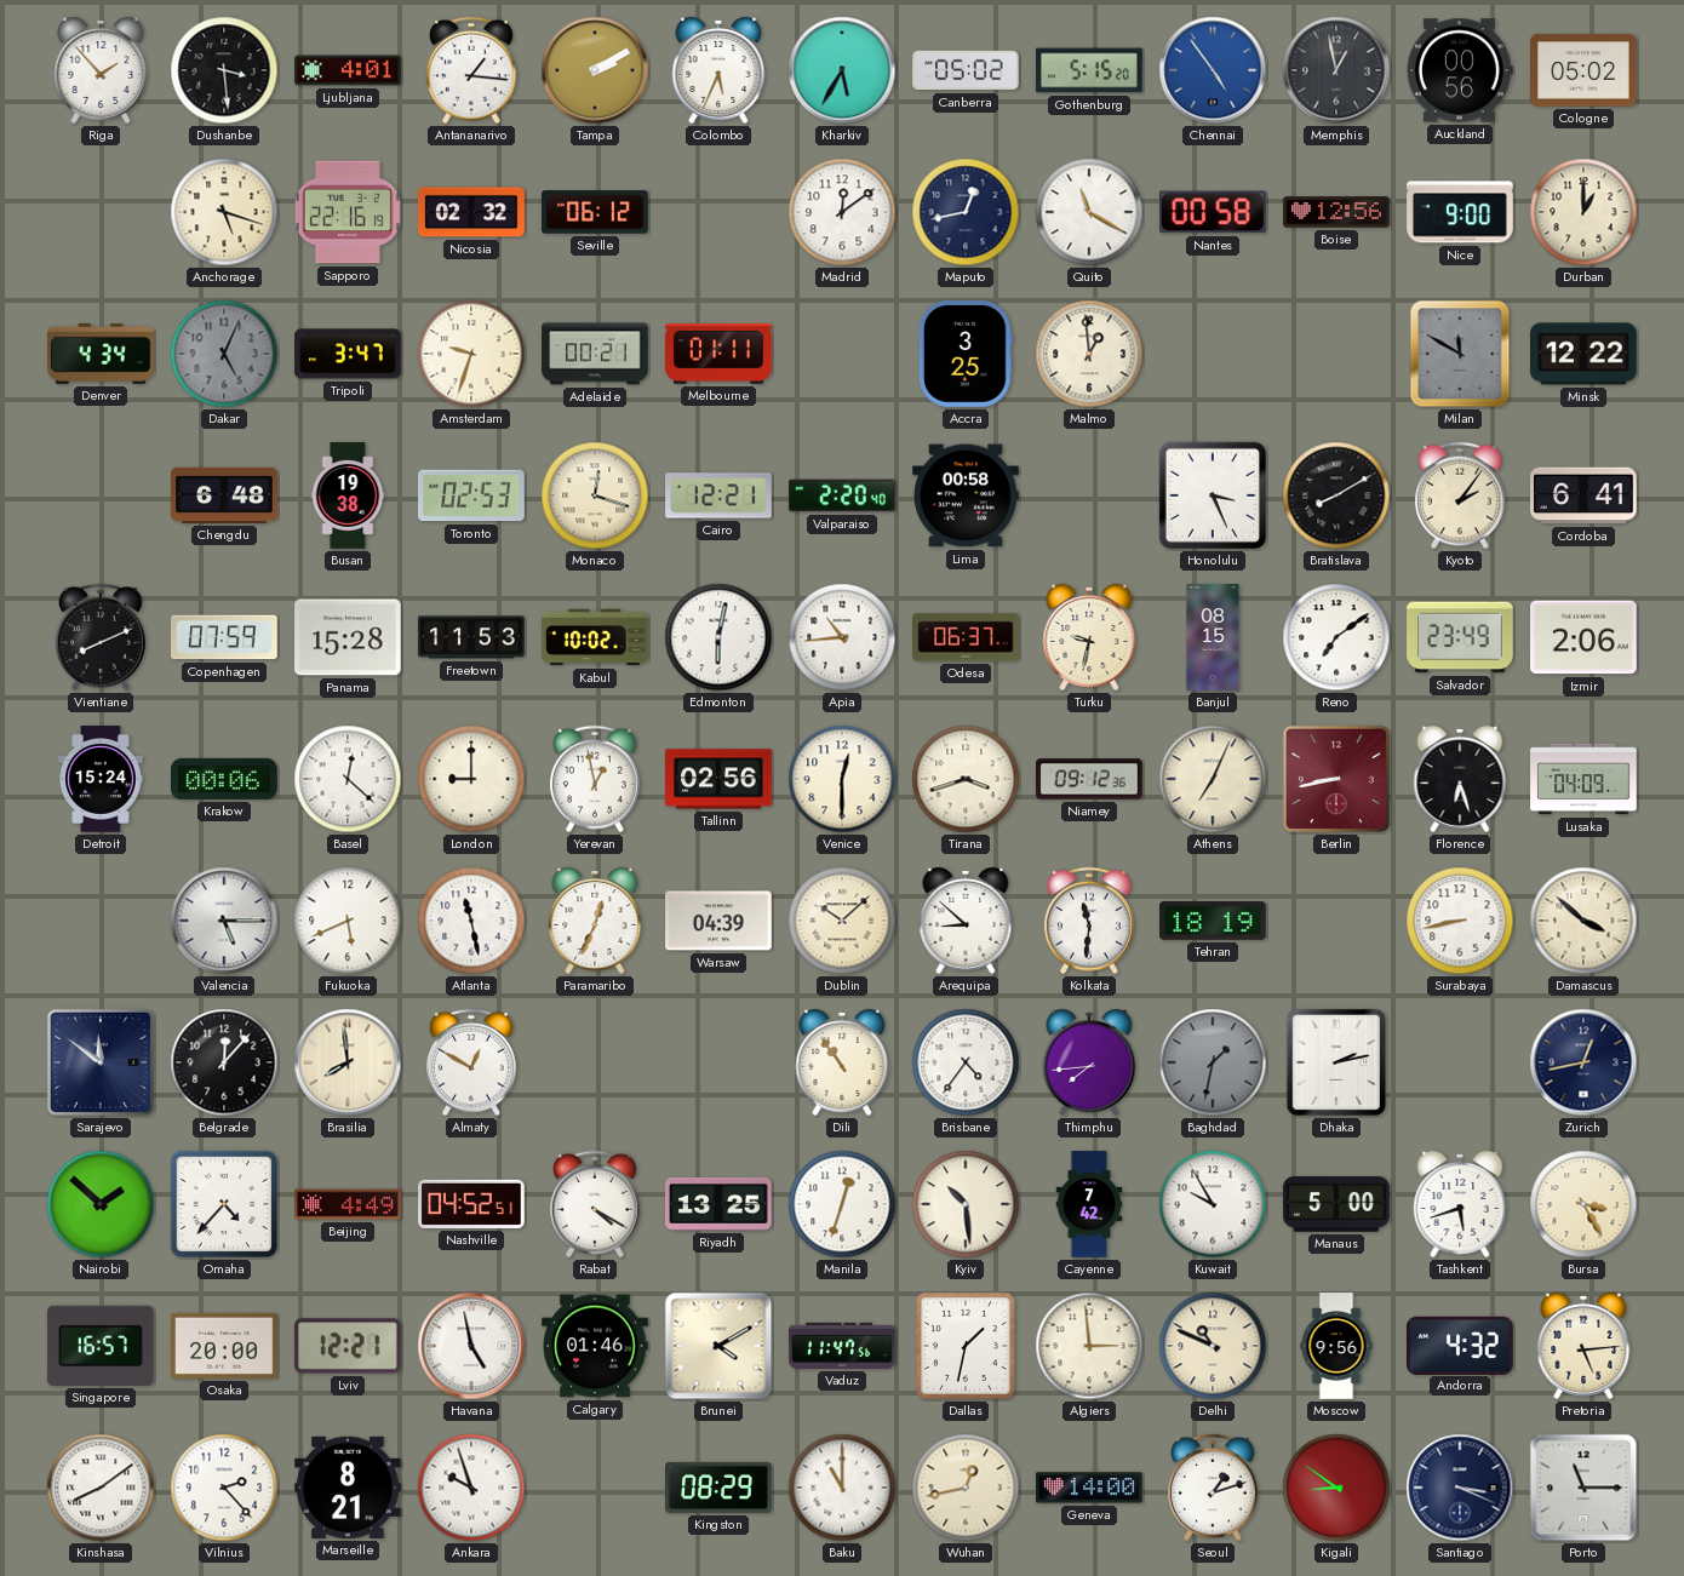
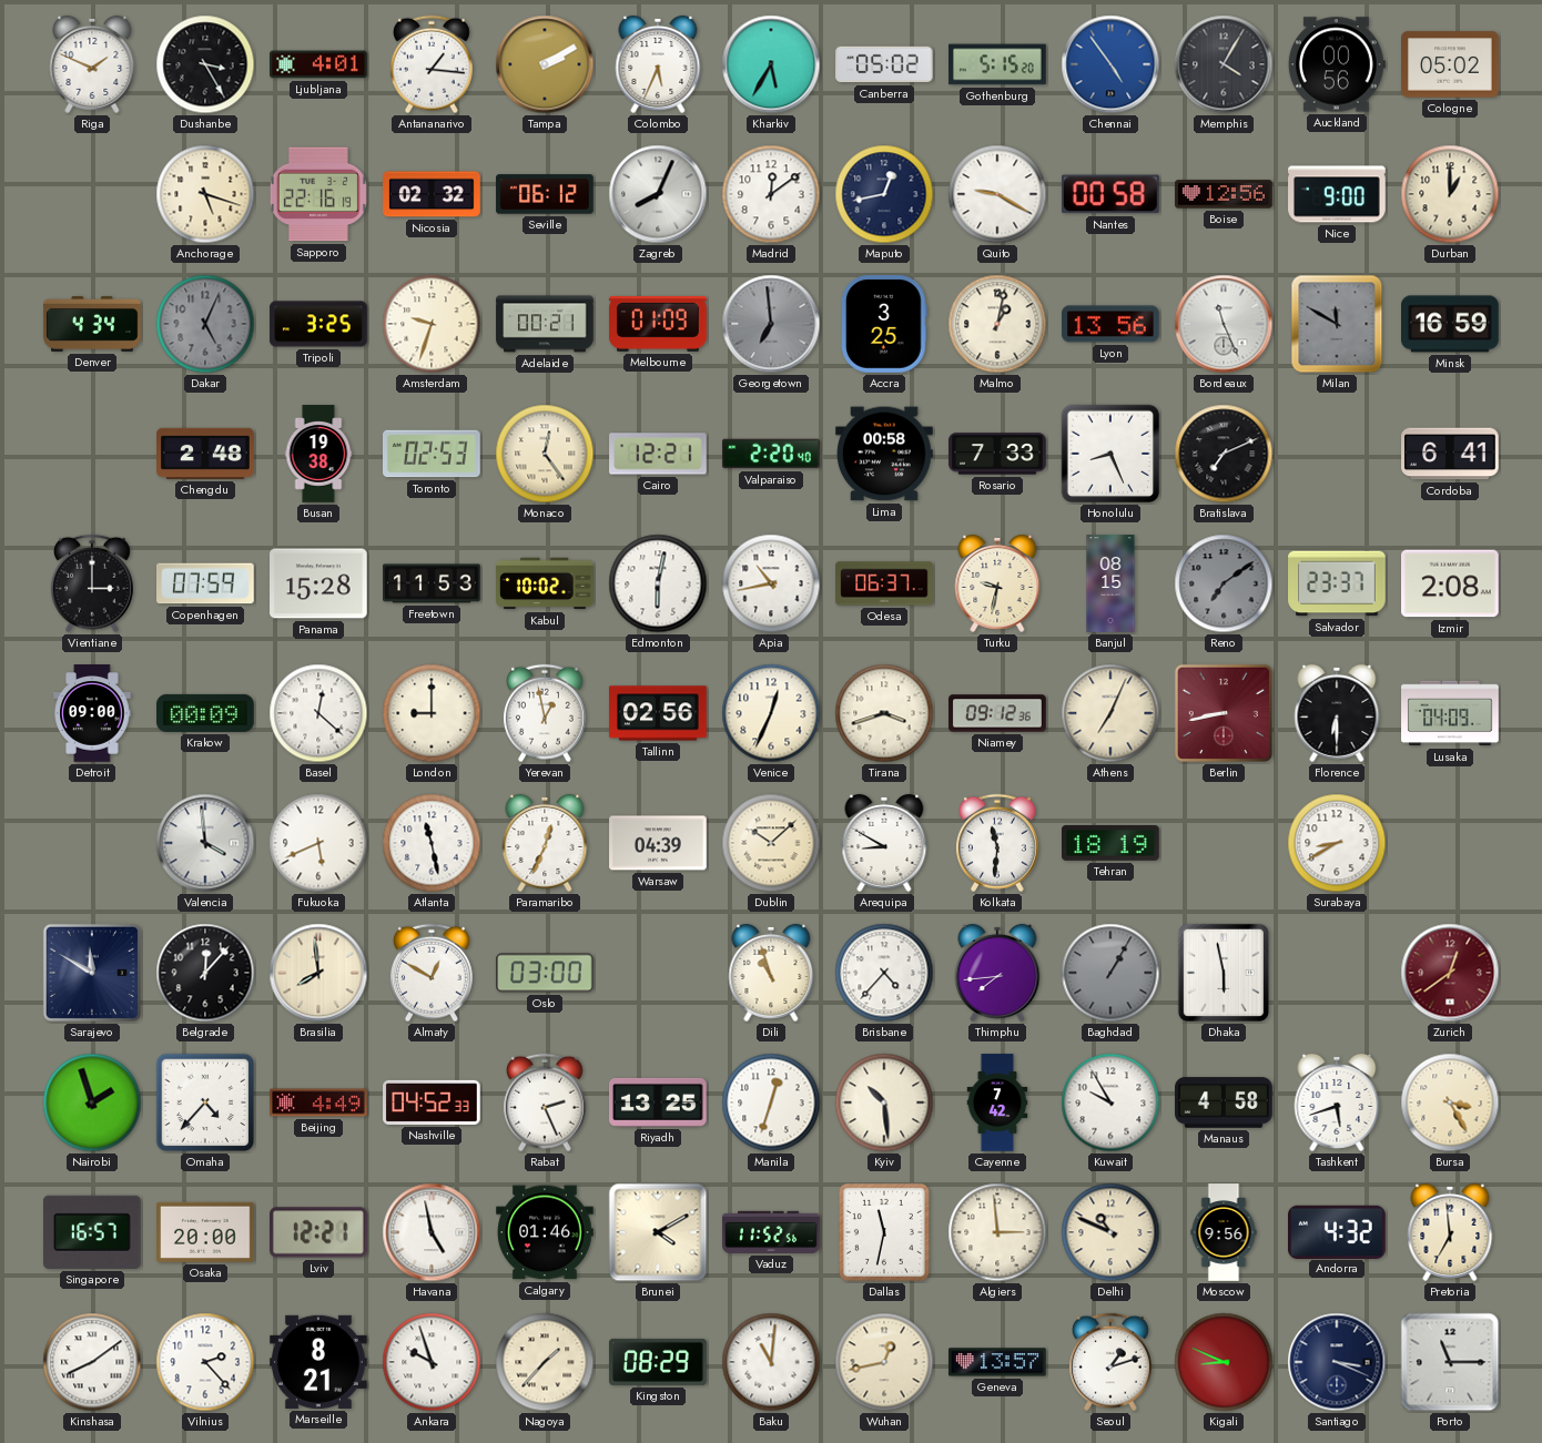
Riga: 1:53 -> 1:49
Dushanbe: 3:29 -> 3:25
Memphis: 12:58 -> 4:05
Zagreb: none -> 8:04
Quito: 11:20 -> 9:20
Tripoli: 3:47 -> 3:25
Melbourne: 01:11 -> 01:09
Georgetown: none -> 6:59
Malmo: 12:59 -> 1:02
Lyon: none -> 13:56
Bordeaux: none -> 11:26
Minsk: 12:22 -> 16:59
Chengdu: 6:48 -> 2:48
Monaco: 12:18 -> 12:24
Rosario: none -> 7:33
Honolulu: 3:26 -> 8:26
Bratislava: 8:10 -> 7:11
Kyoto: 2:06 -> none
Vientiane: 8:11 -> 3:00
Apia: 10:44 -> 10:43
Reno dial: white -> grey
Salvador: 23:49 -> 23:37
Izmir: 2:06 -> 2:08
Detroit: 15:24 -> 09:00
Krakow: 00:06 -> 00:09
Venice: 12:30 -> 12:34
Florence: 6:27 -> 6:30
Valencia: 5:15 -> 3:59
Arequipa: 8:52 -> 8:50
Surabaya: 8:43 -> 8:40
Damascus: 3:52 -> none
Sarajevo: 11:51 -> 11:50
Oslo: none -> 03:00
Dili: 10:54 -> 10:57
Brisbane: 4:36 -> 4:37
Baghdad: 1:32 -> 1:05
Dhaka: 2:13 -> 5:58
Zurich: 12:43 -> 12:39
Zurich dial: navy -> burgundy
Nairobi: 1:52 -> 1:57
Nashville: 04:52:51 -> 04:52:33
Rabat: 4:20 -> 2:26
Manaus: 5:00 -> 4:58
Vaduz: 11:47 -> 11:52
Dallas: 1:32 -> 11:32
Pretoria: 5:14 -> 6:59
Nagoya: none -> 1:37
Baku: 11:00 -> 11:01
Geneva: 14:00 -> 13:57
Kigali: 8:51 -> 8:49
